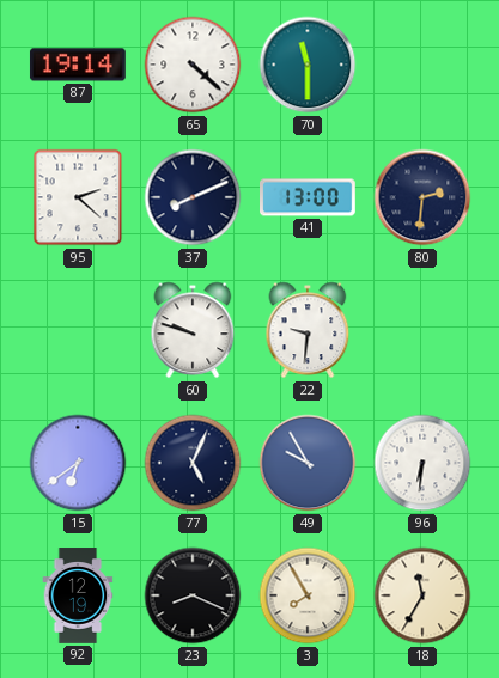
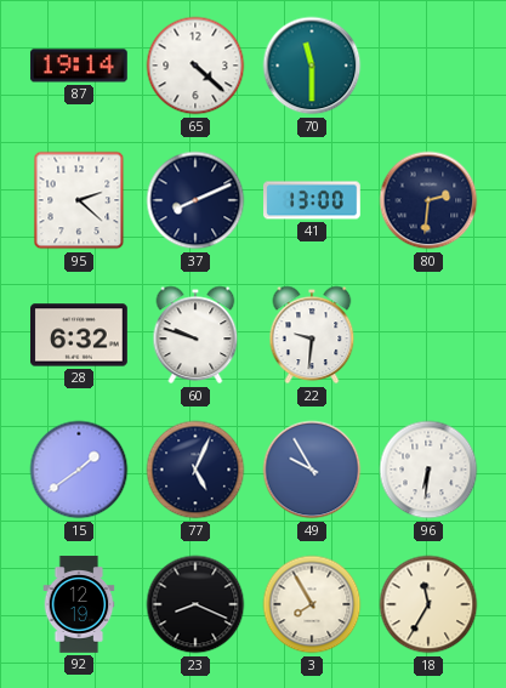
28: none -> 6:32
15: 6:39 -> 1:39
